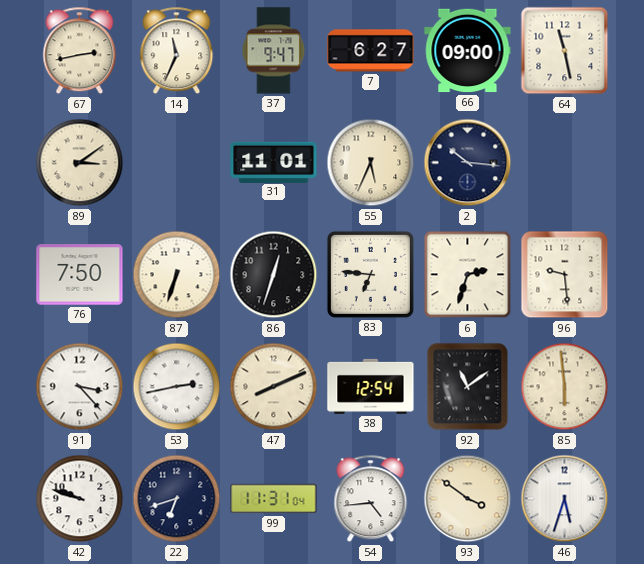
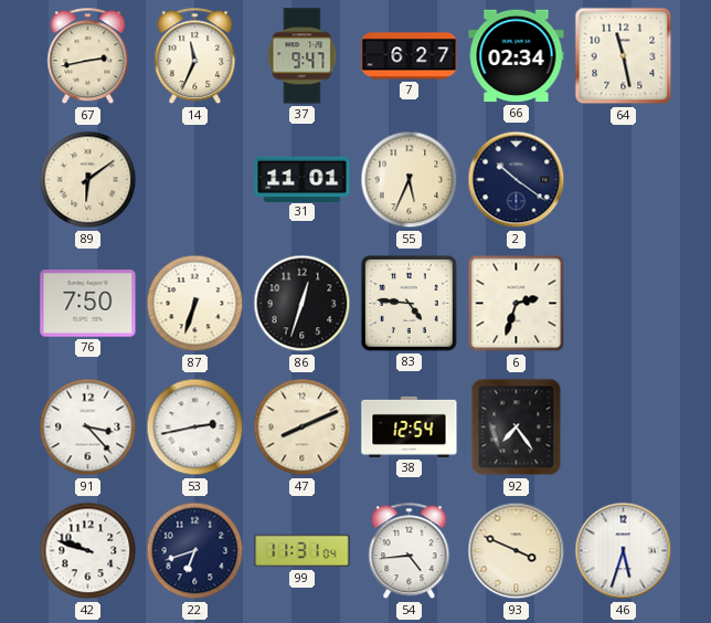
66: 09:00 -> 02:34
89: 3:09 -> 6:09
2: 10:16 -> 10:21
83: 6:46 -> 4:46
96: 9:29 -> none
92: 11:09 -> 7:24
85: 5:59 -> none
93: 3:51 -> 3:49
